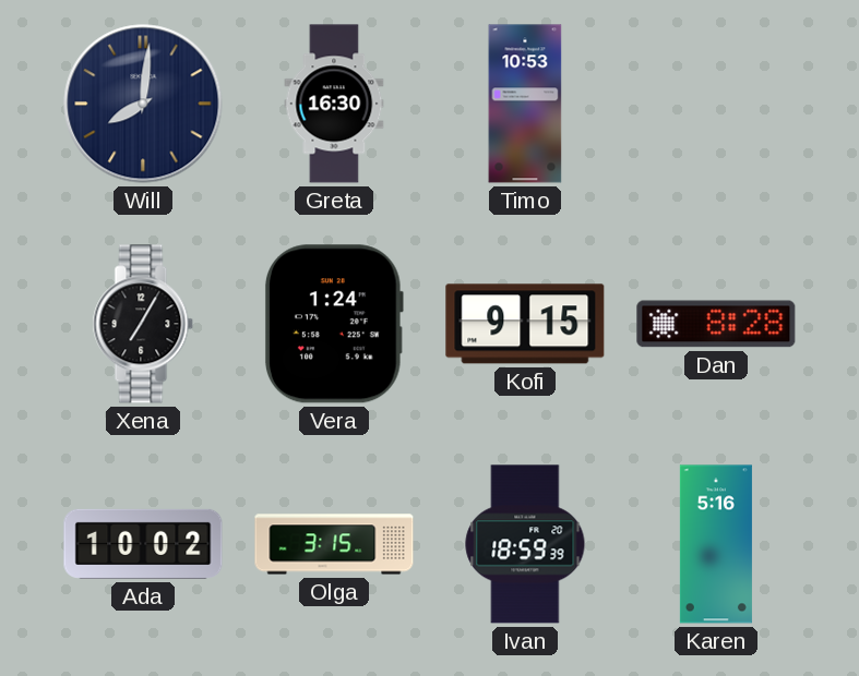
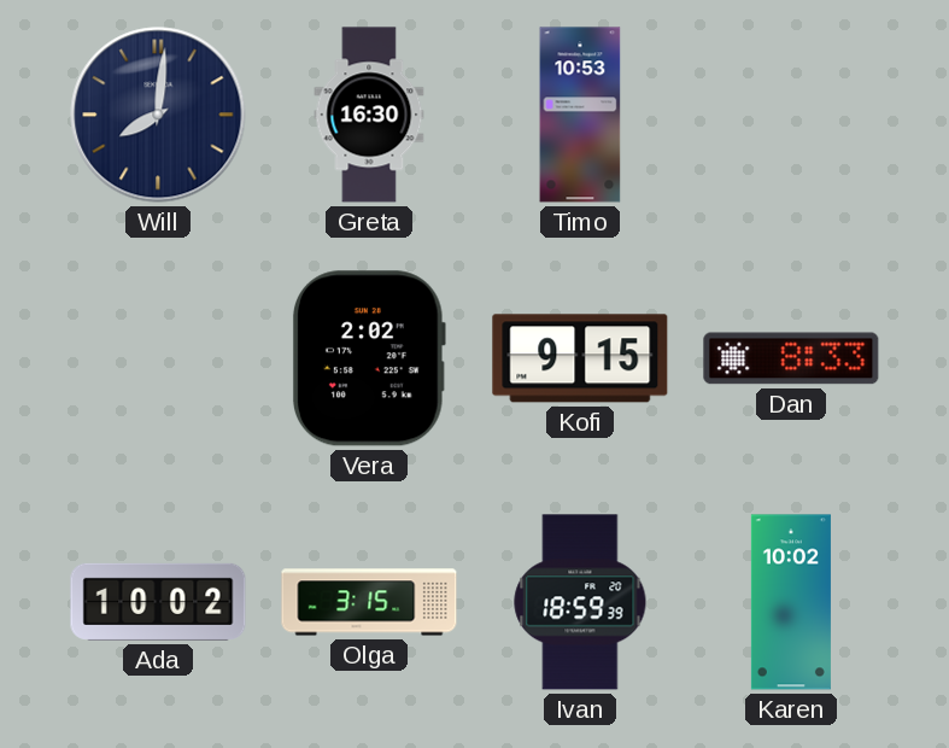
Xena: 7:05 -> none
Vera: 1:24 -> 2:02
Dan: 8:28 -> 8:33
Karen: 5:16 -> 10:02
